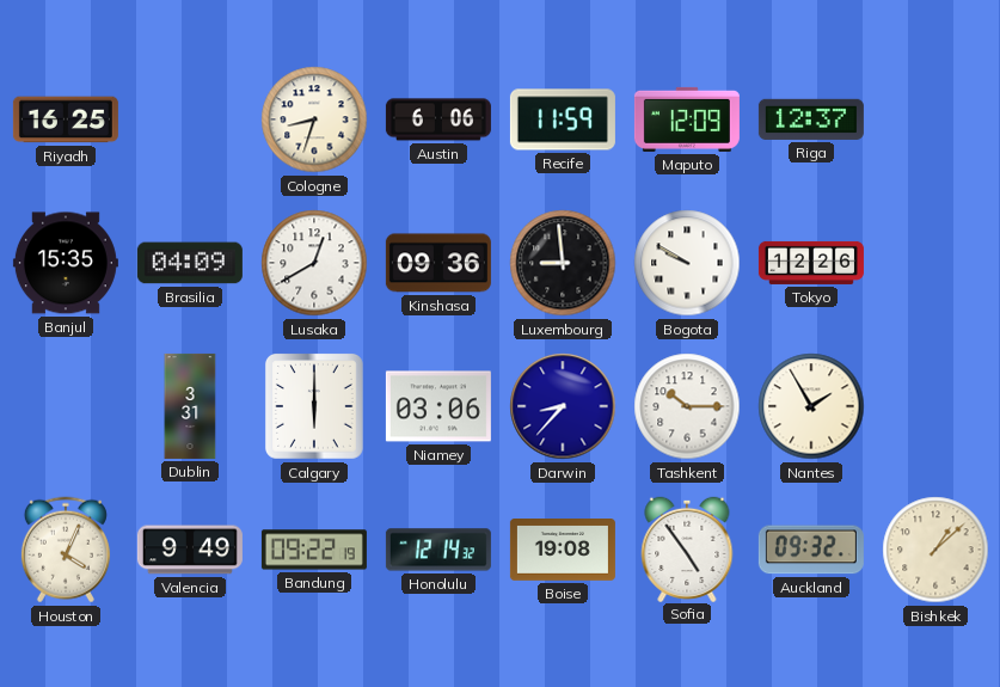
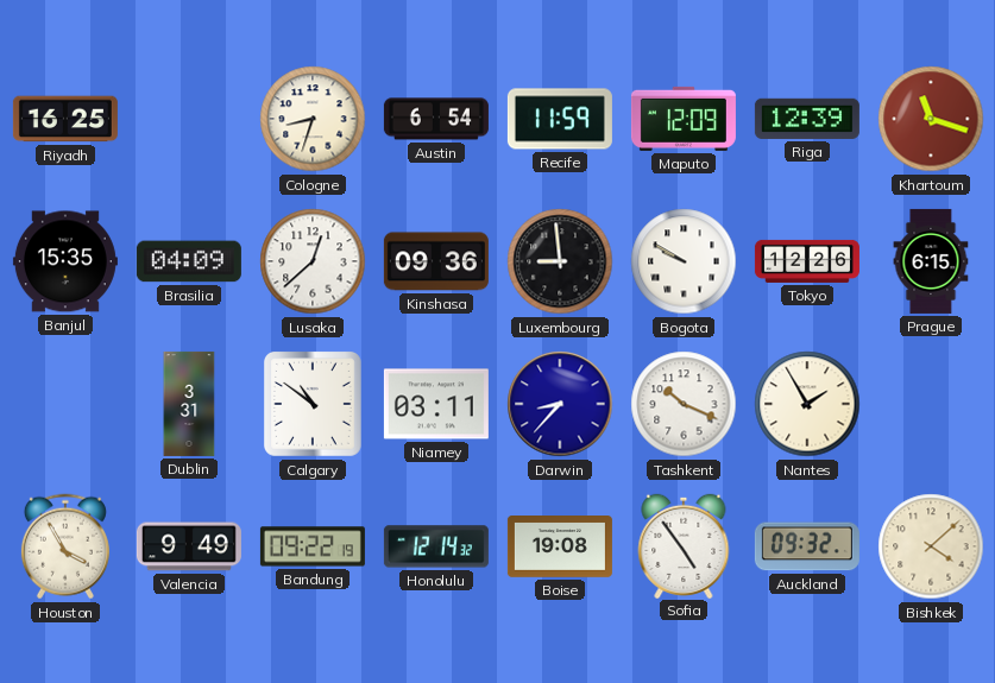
Austin: 6:06 -> 6:54
Riga: 12:37 -> 12:39
Khartoum: none -> 11:18
Lusaka: 12:40 -> 12:38
Prague: none -> 6:15
Calgary: 6:00 -> 10:51
Niamey: 03:06 -> 03:11
Tashkent: 10:15 -> 10:19
Houston: 4:04 -> 3:55
Bishkek: 1:08 -> 4:08
